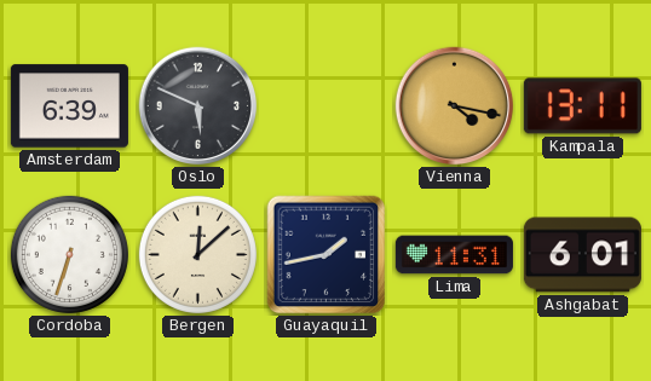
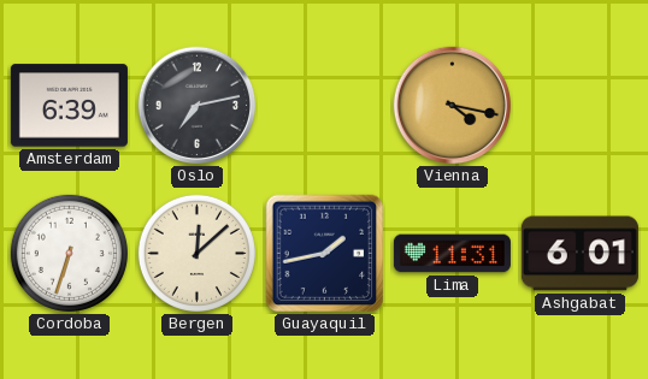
Oslo: 5:49 -> 7:13
Kampala: 13:11 -> none
